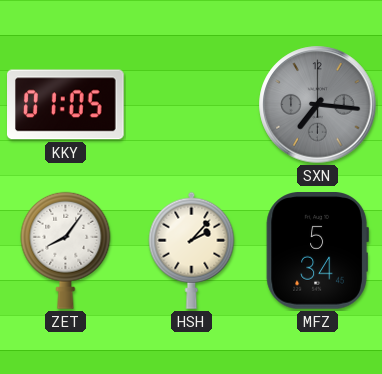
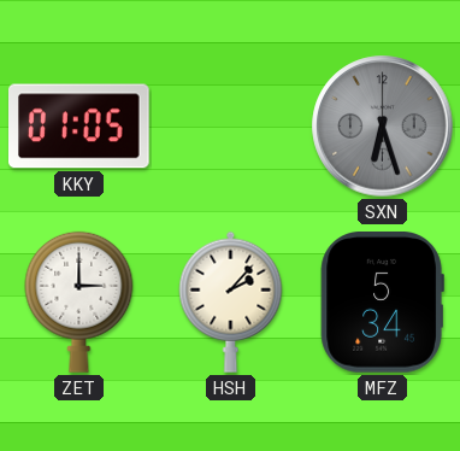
SXN: 7:16 -> 6:27
ZET: 8:06 -> 3:00
